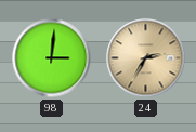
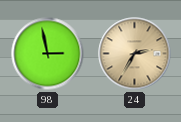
98: 3:01 -> 2:58
